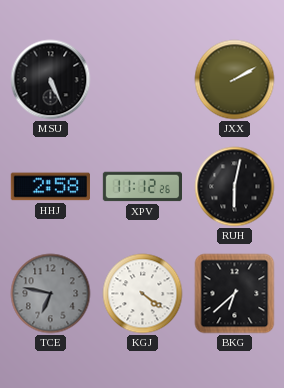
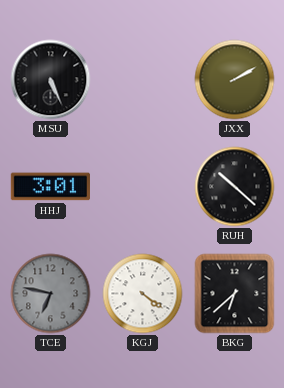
HHJ: 2:58 -> 3:01
XPV: 11:12 -> none
RUH: 6:02 -> 10:22
